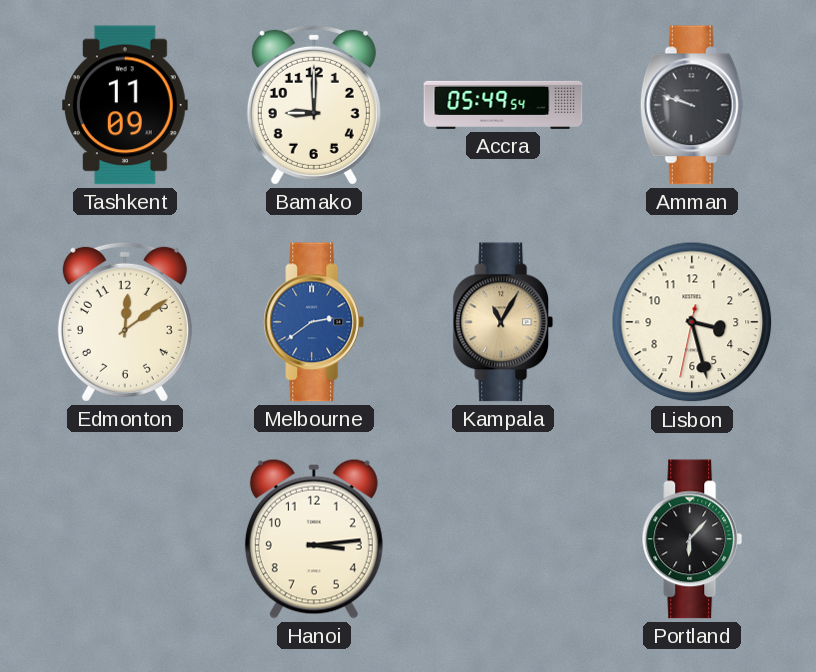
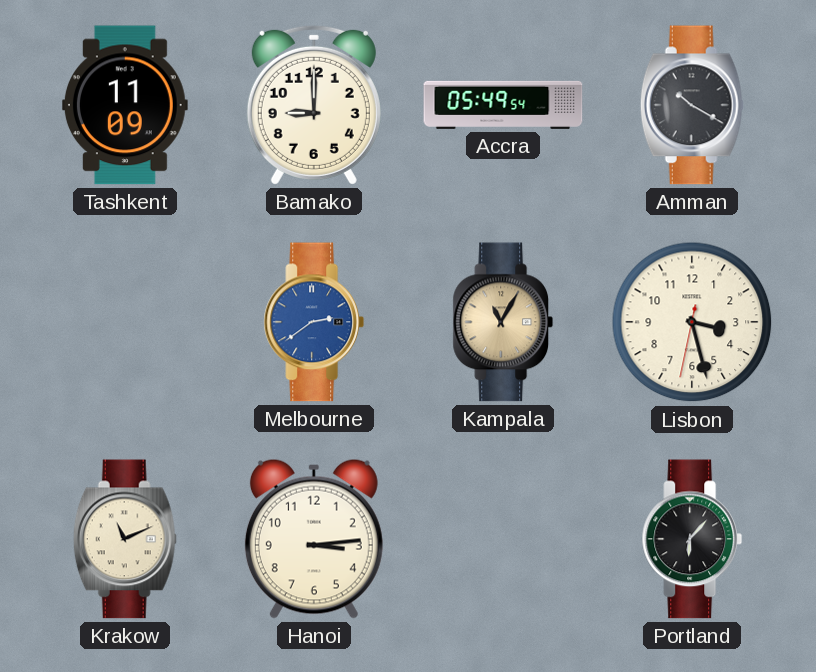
Amman: 9:48 -> 10:20
Edmonton: 12:09 -> none
Krakow: none -> 11:11
